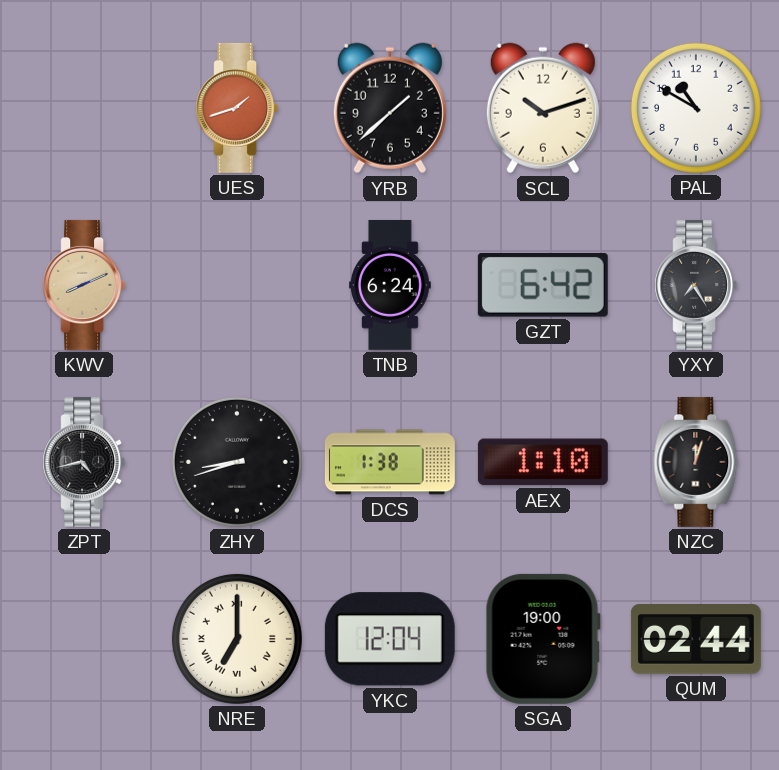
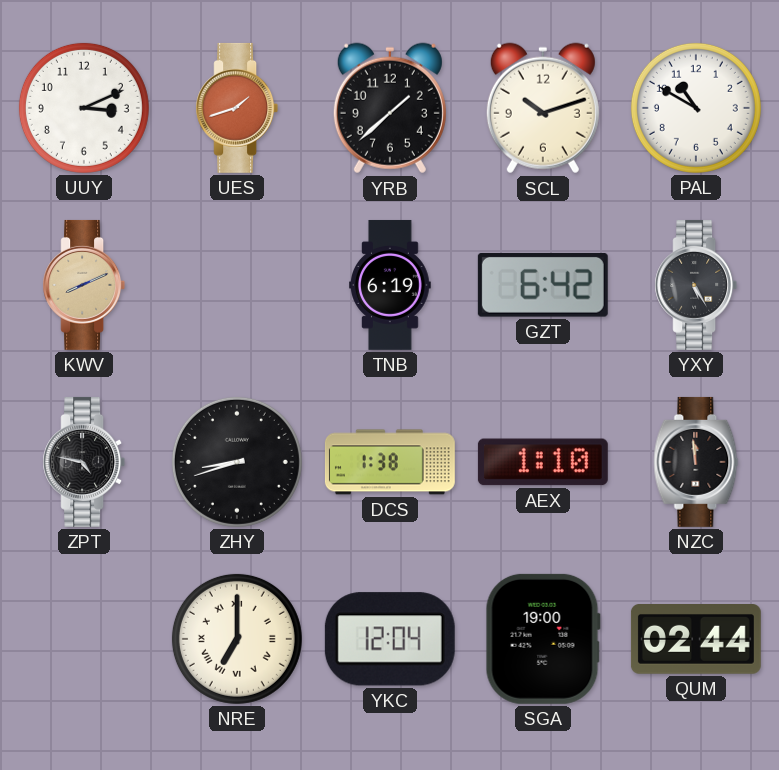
UUY: none -> 3:11
TNB: 6:24 -> 6:19
YXY: 7:25 -> 5:25
ZPT: 4:43 -> 4:47
NZC: 12:03 -> 11:59
